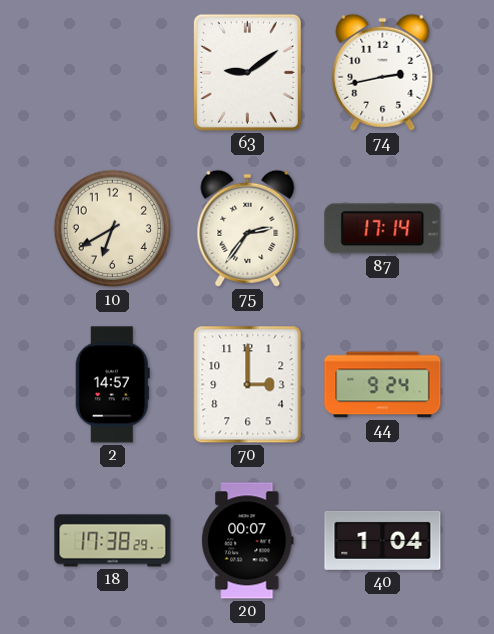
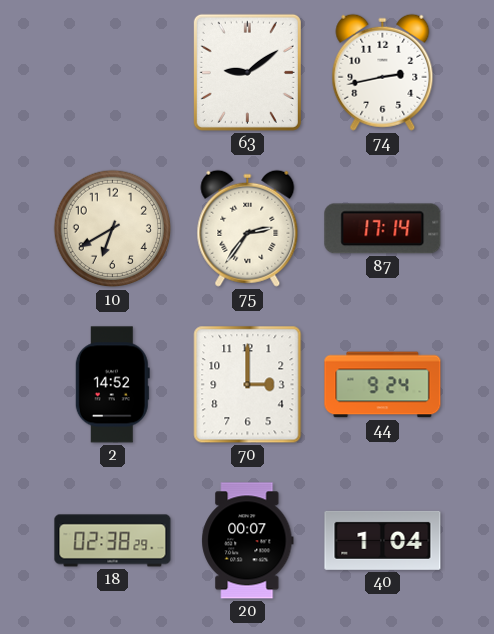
2: 14:57 -> 14:52
18: 17:38 -> 02:38
